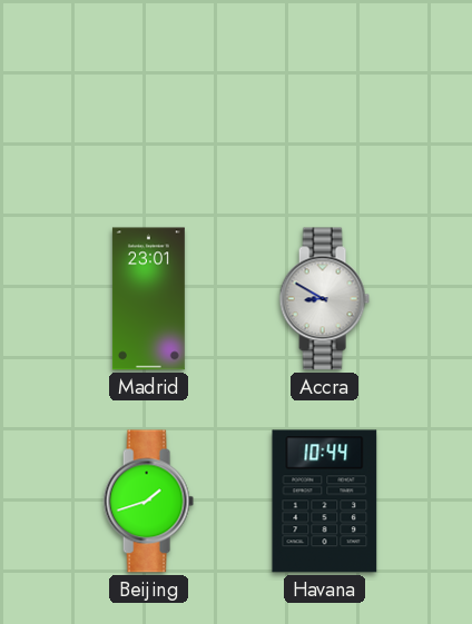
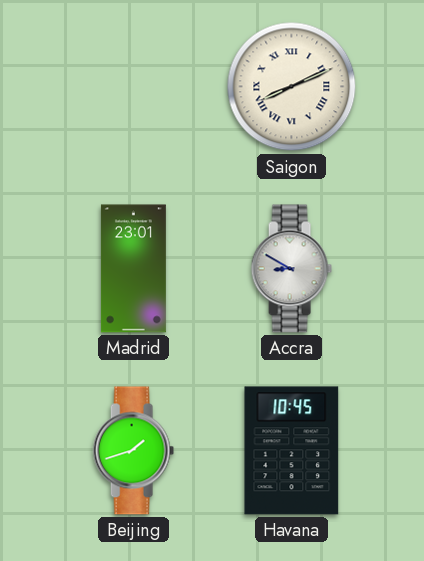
Saigon: none -> 8:11
Havana: 10:44 -> 10:45
